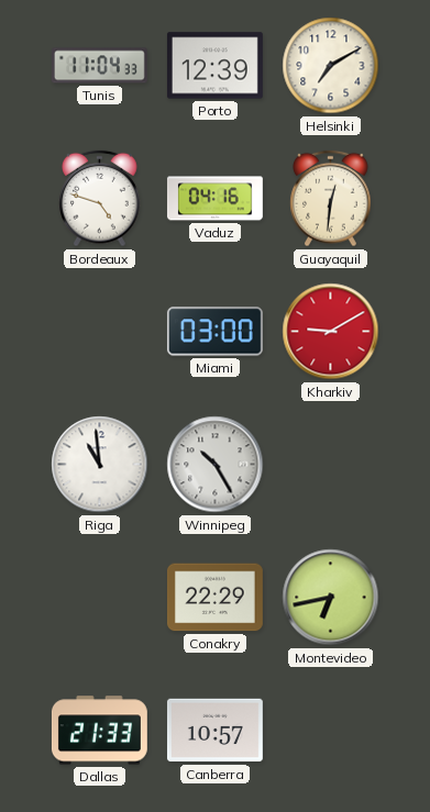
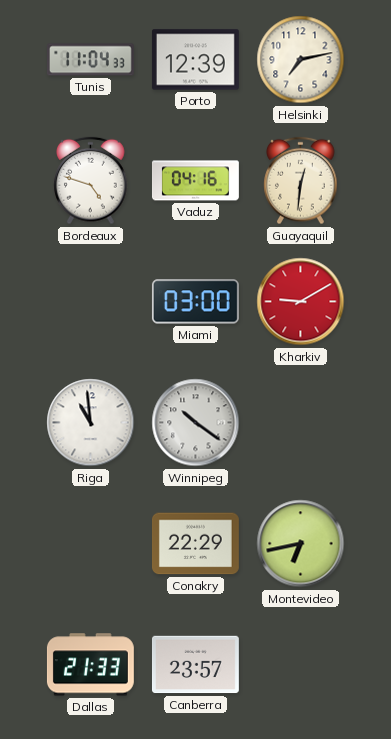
Helsinki: 7:10 -> 7:13
Winnipeg: 10:25 -> 10:21
Canberra: 10:57 -> 23:57
